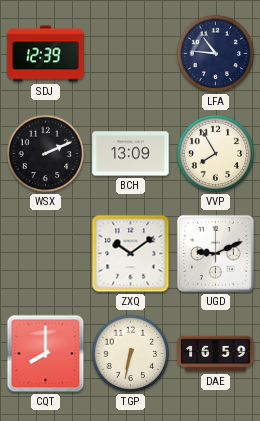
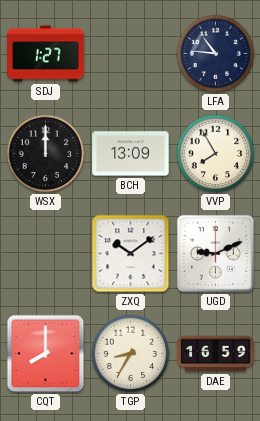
SDJ: 12:39 -> 1:27
WSX: 2:11 -> 12:00
TGP: 6:32 -> 8:35
